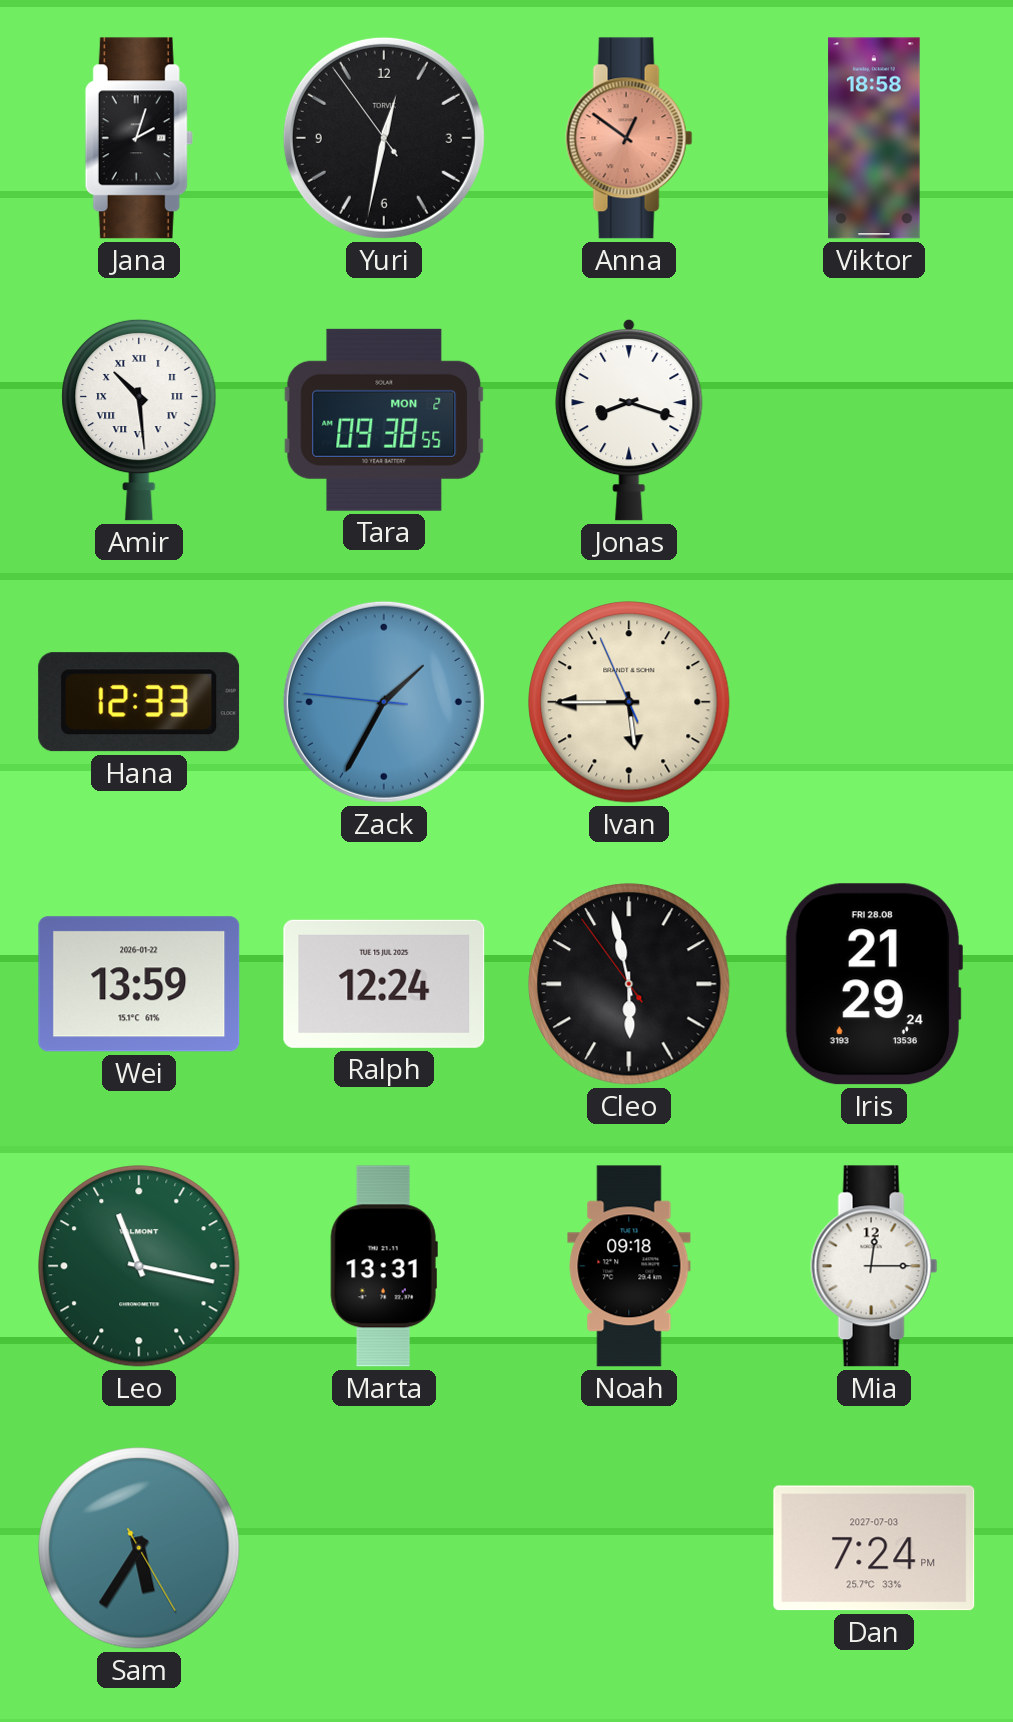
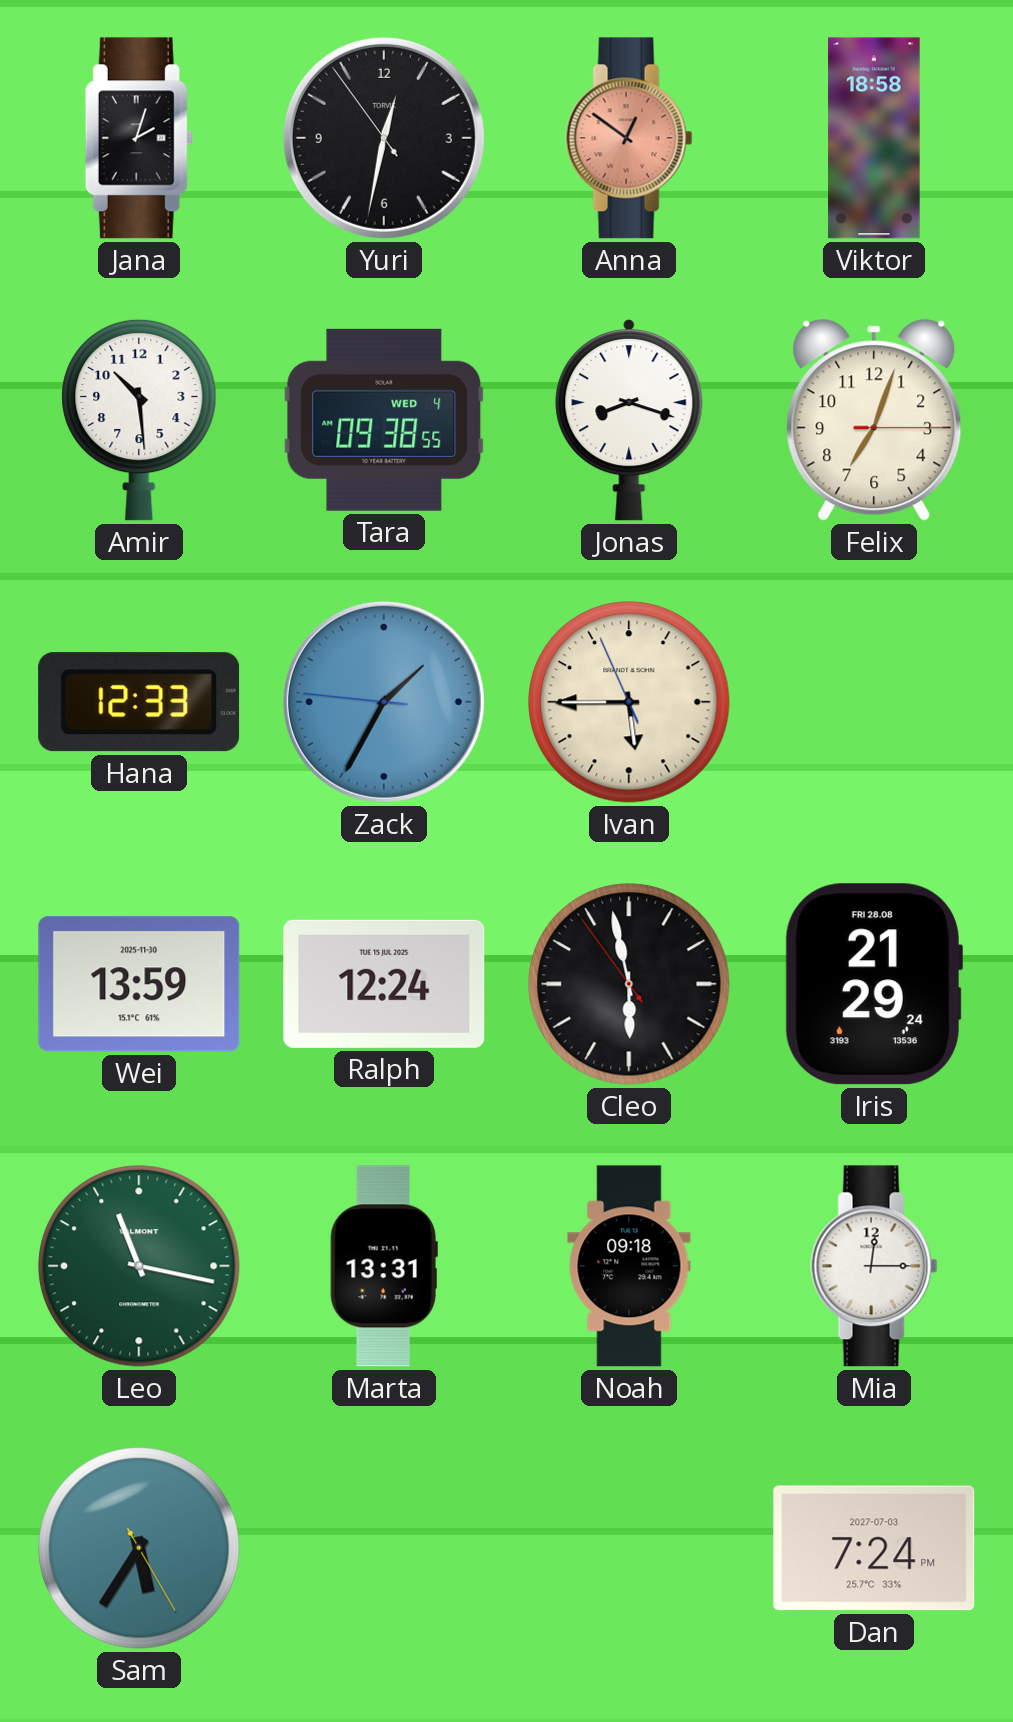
Amir numerals: Roman -> Arabic
Tara date: MON 2 -> WED 4
Felix: none -> 7:03
Wei date: 2026-01-22 -> 2025-11-30
